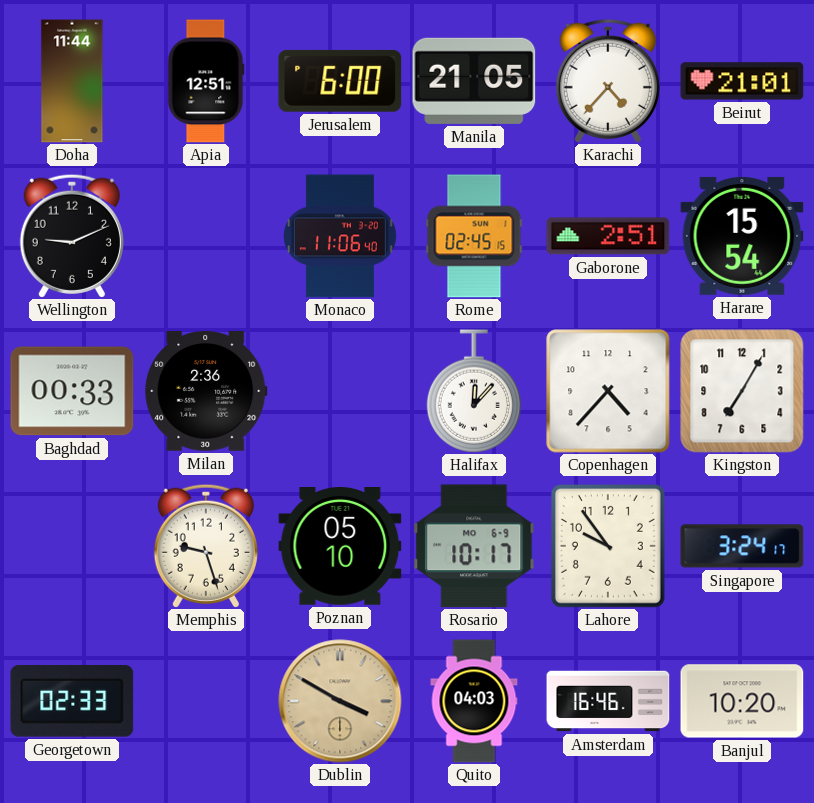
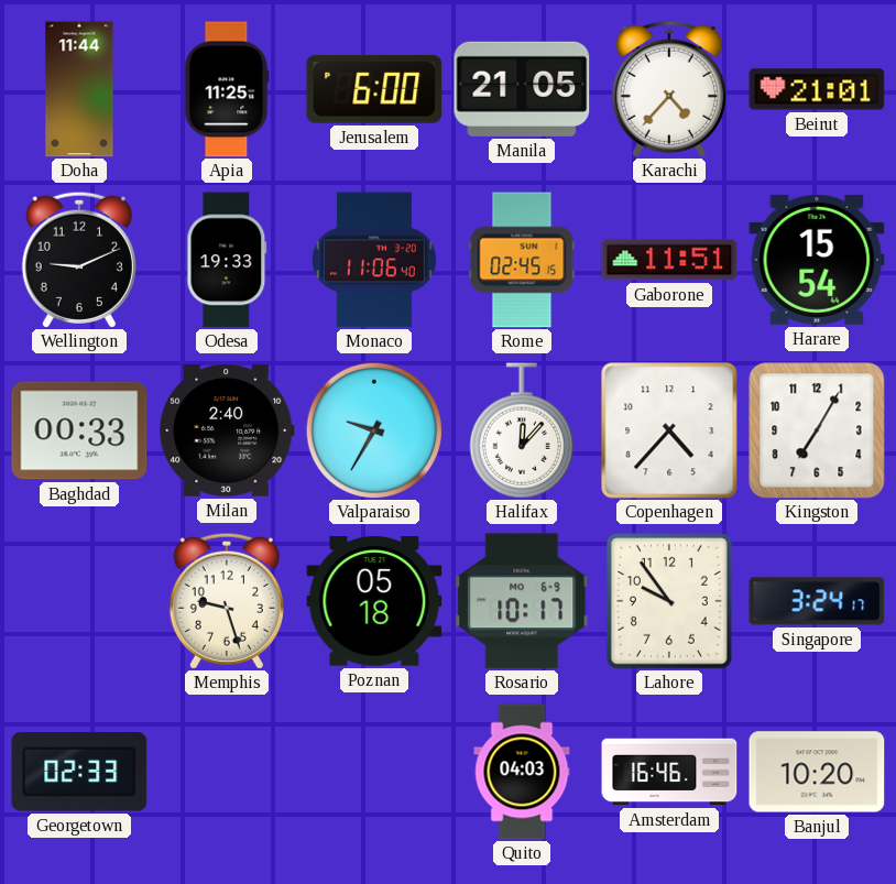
Apia: 12:51 -> 11:25
Odesa: none -> 19:33
Gaborone: 2:51 -> 11:51
Milan: 2:36 -> 2:40
Valparaiso: none -> 9:35
Poznan: 05:10 -> 05:18
Dublin: 3:50 -> none
